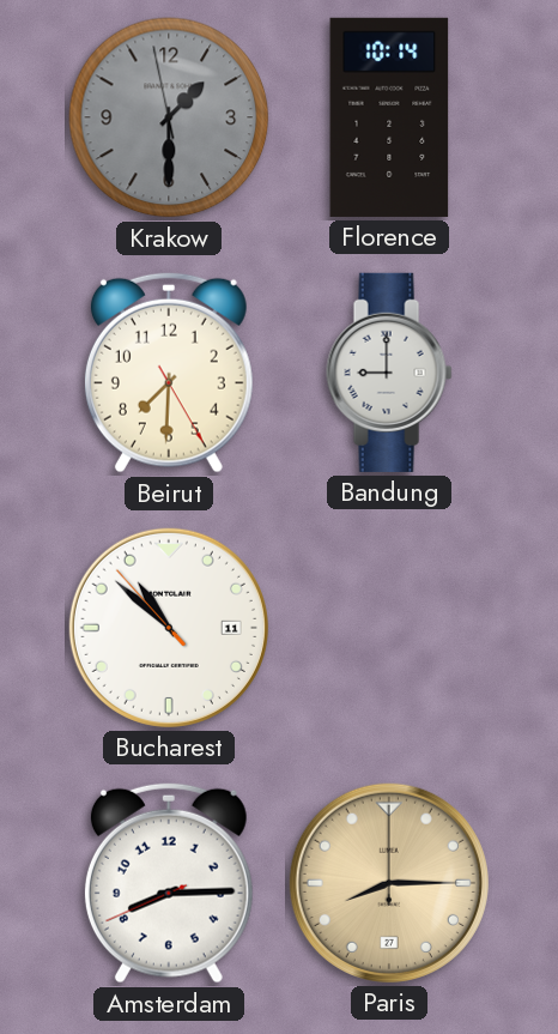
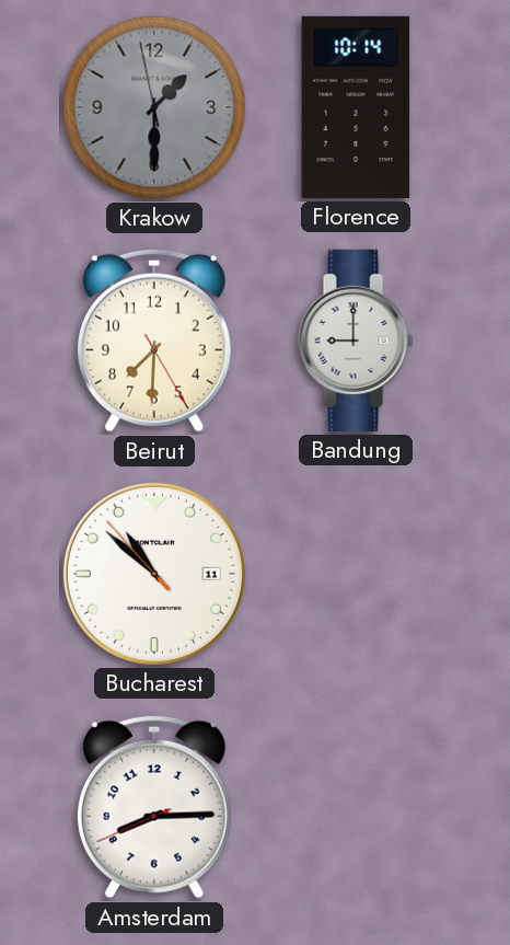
Paris: 8:15 -> none
